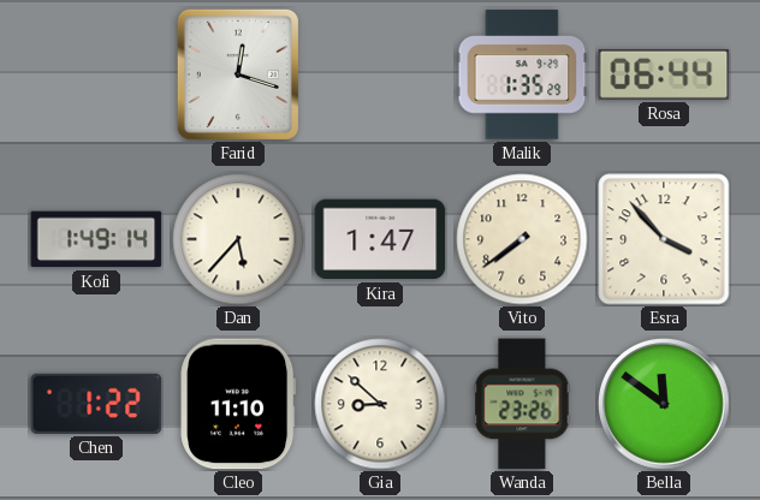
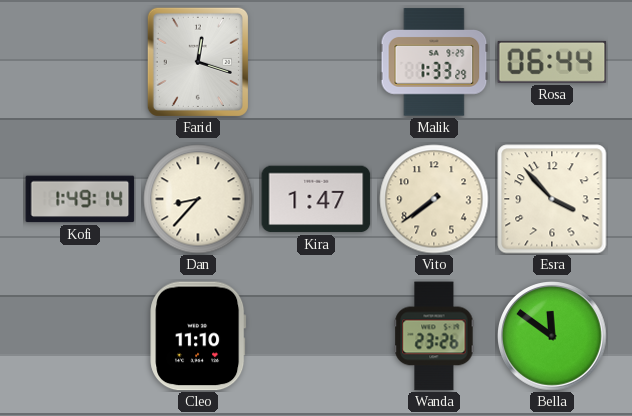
Malik: 1:35 -> 1:33
Dan: 5:37 -> 8:37
Chen: 1:22 -> none
Gia: 8:52 -> none
